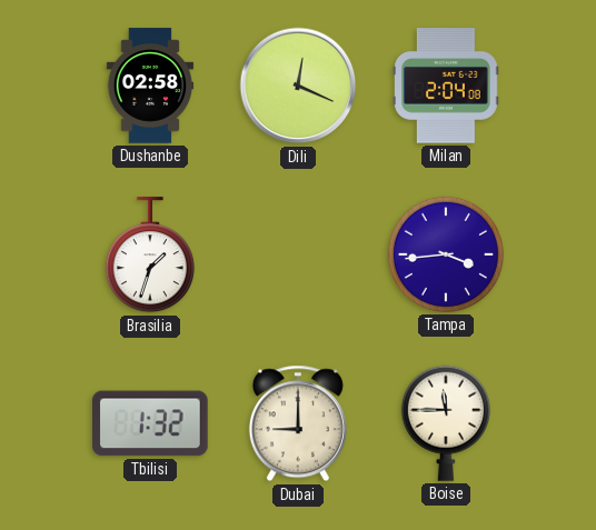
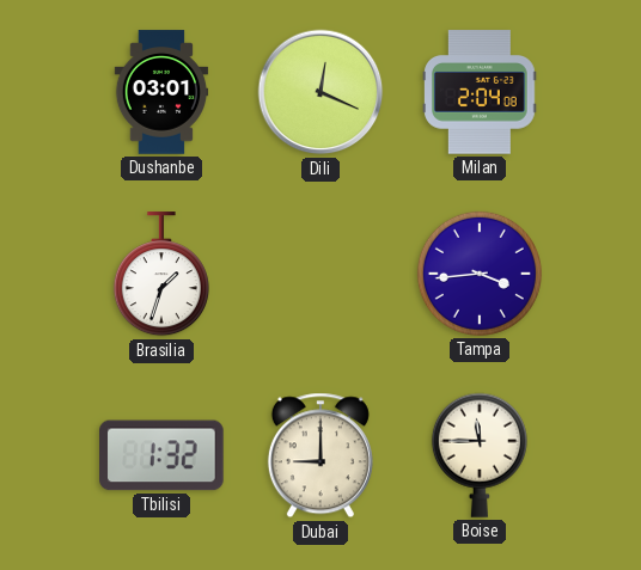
Dushanbe: 02:58 -> 03:01
